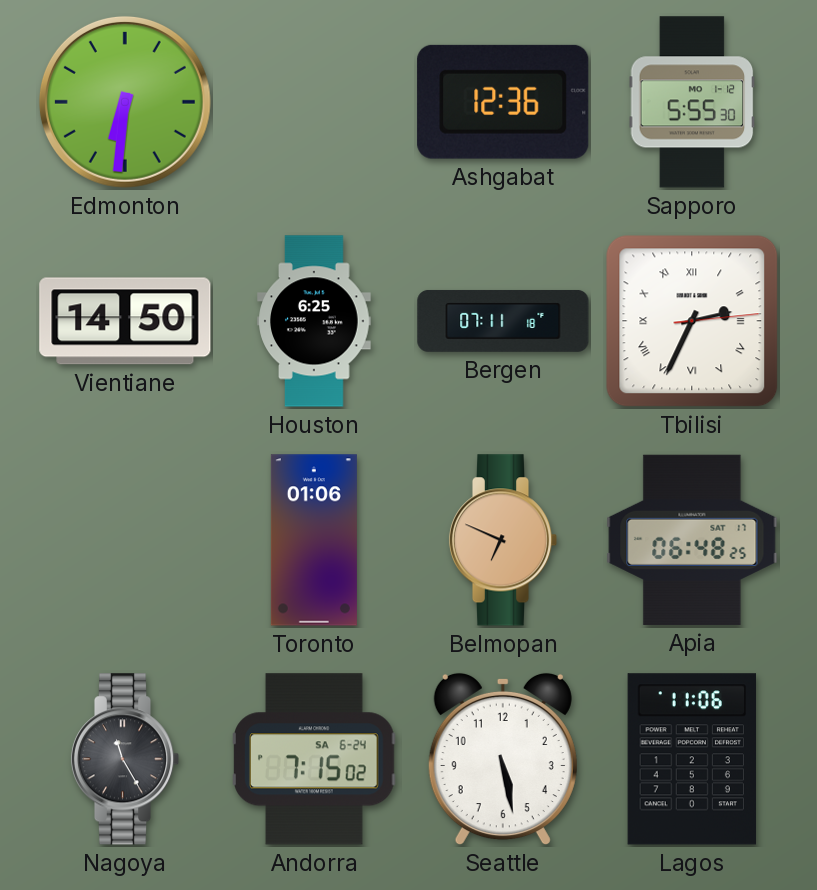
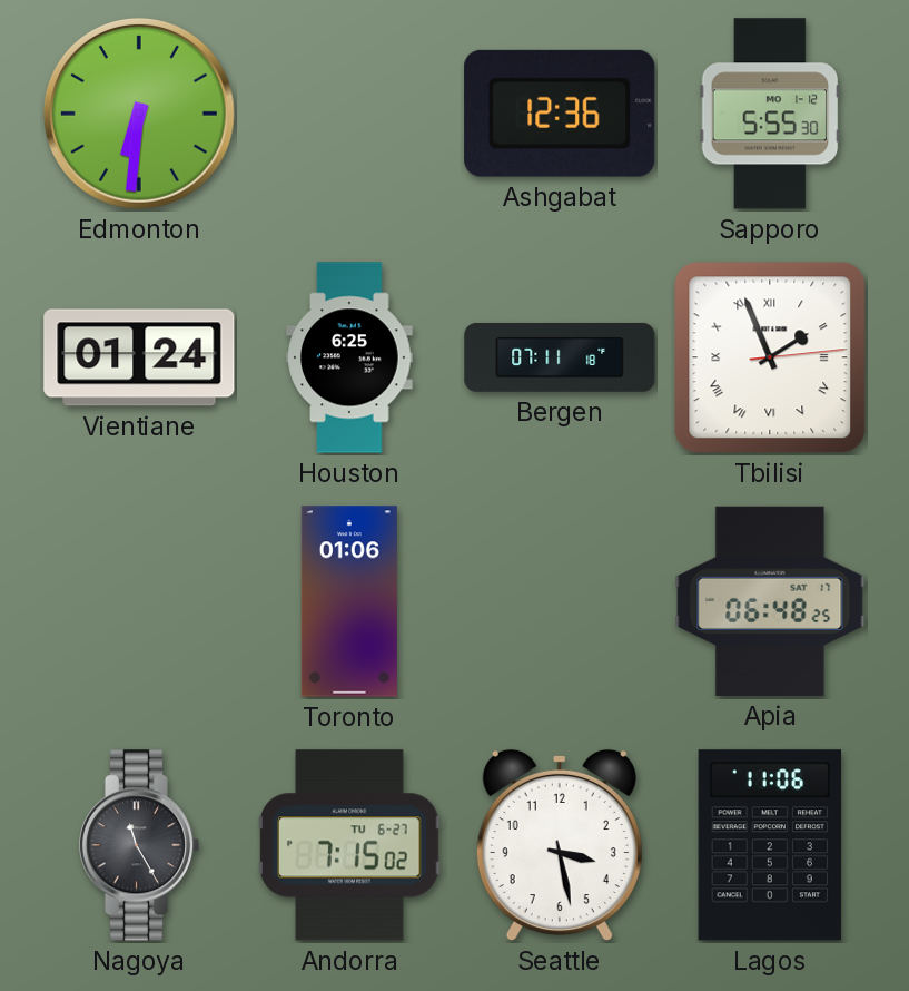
Vientiane: 14:50 -> 01:24
Tbilisi: 2:34 -> 1:56
Belmopan: 6:49 -> none
Andorra date: SA 6-24 -> TU 6-27
Seattle: 5:28 -> 3:28
